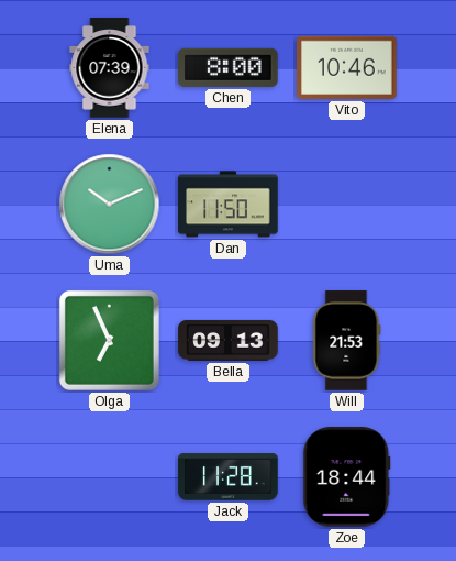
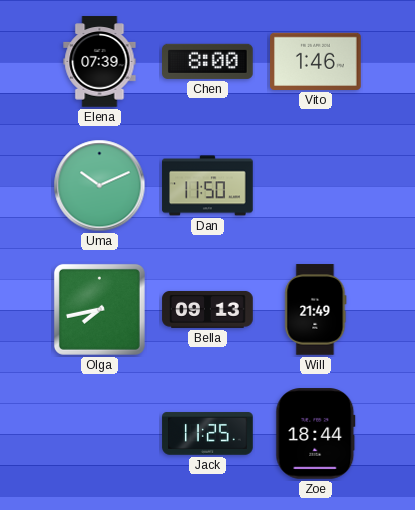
Vito: 10:46 -> 1:46
Olga: 6:56 -> 7:43
Will: 21:53 -> 21:49
Jack: 11:28 -> 11:25
